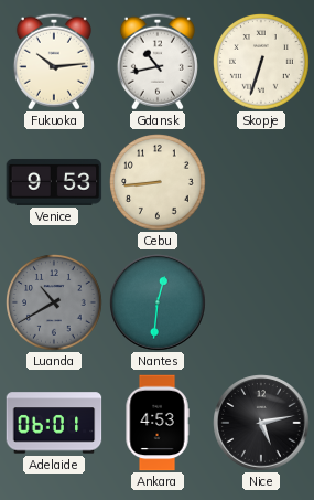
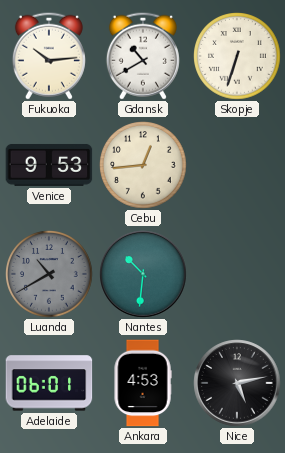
Gdansk: 10:43 -> 10:40
Cebu: 8:44 -> 12:44
Nantes: 12:31 -> 10:31
